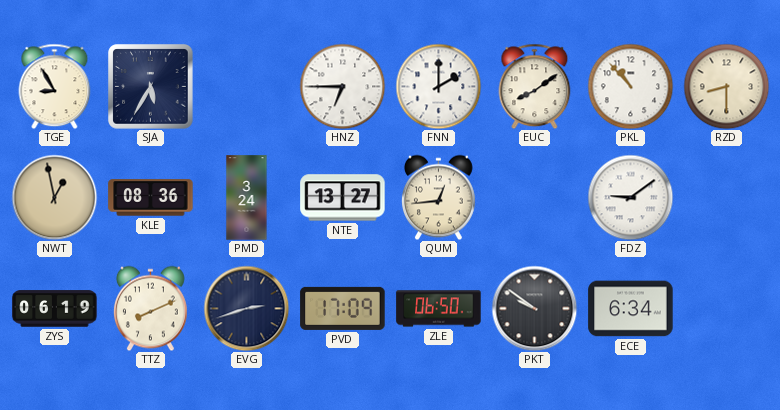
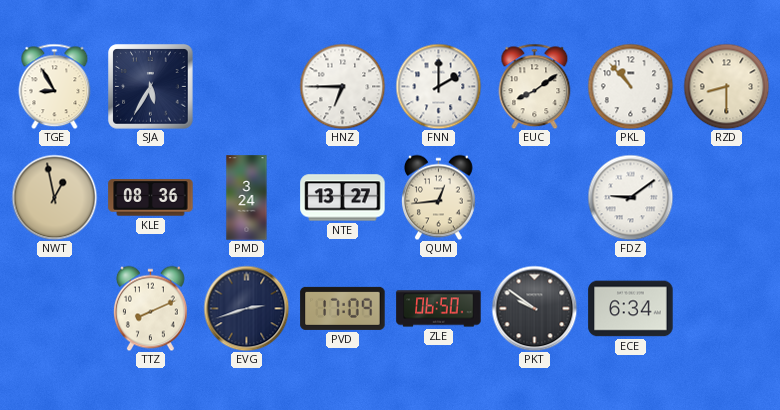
ZYS: 06:19 -> none
